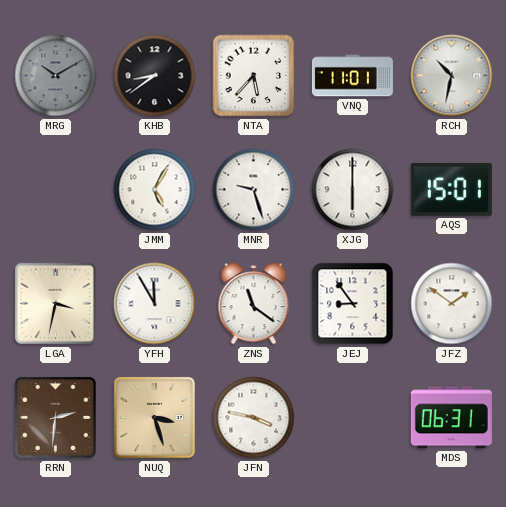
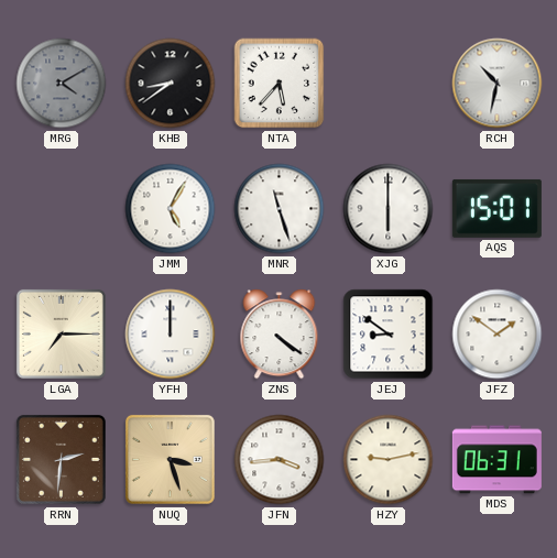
MRG: 10:10 -> 4:10
VNQ: 11:01 -> none
MNR: 9:27 -> 11:27
LGA: 3:32 -> 7:15
YFH: 11:55 -> 12:00
ZNS: 11:21 -> 4:21
JEJ: 8:54 -> 8:51
JFN: 3:47 -> 3:44
HZY: none -> 9:13
